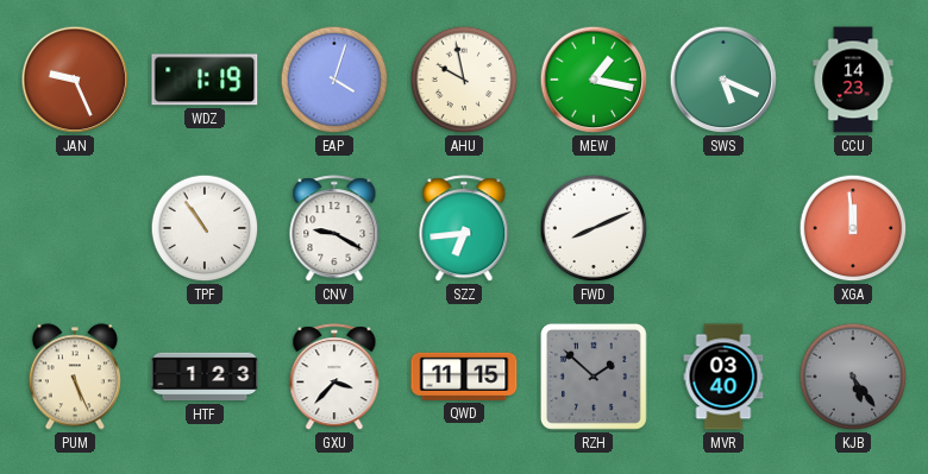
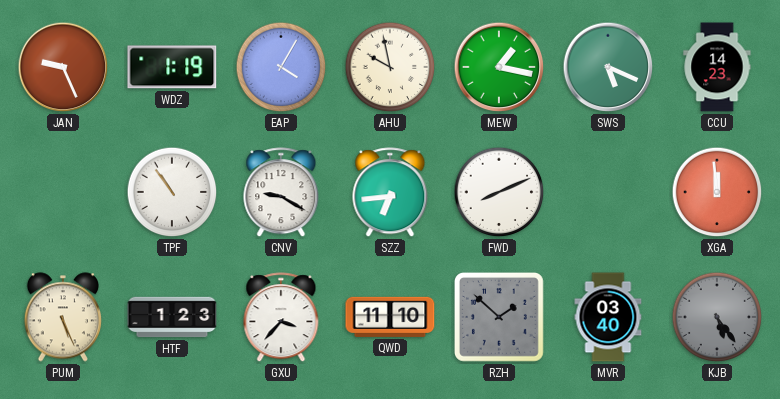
EAP: 4:03 -> 4:05
QWD: 11:15 -> 11:10
